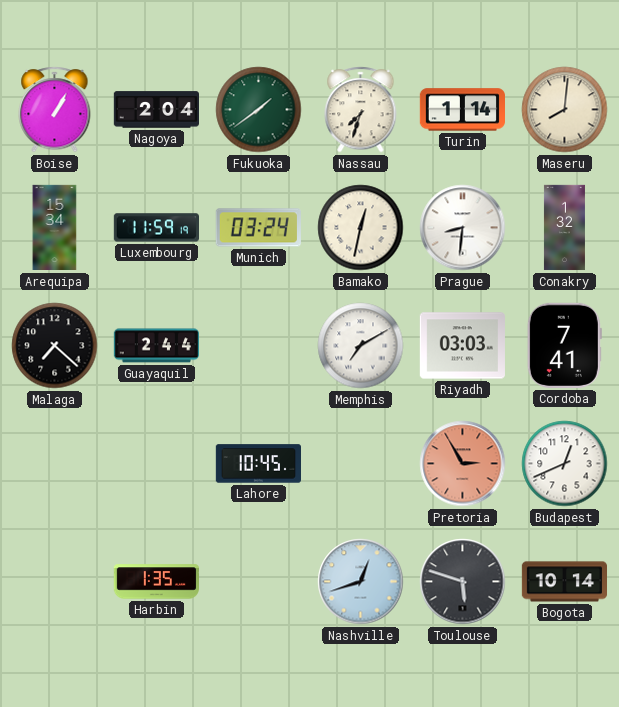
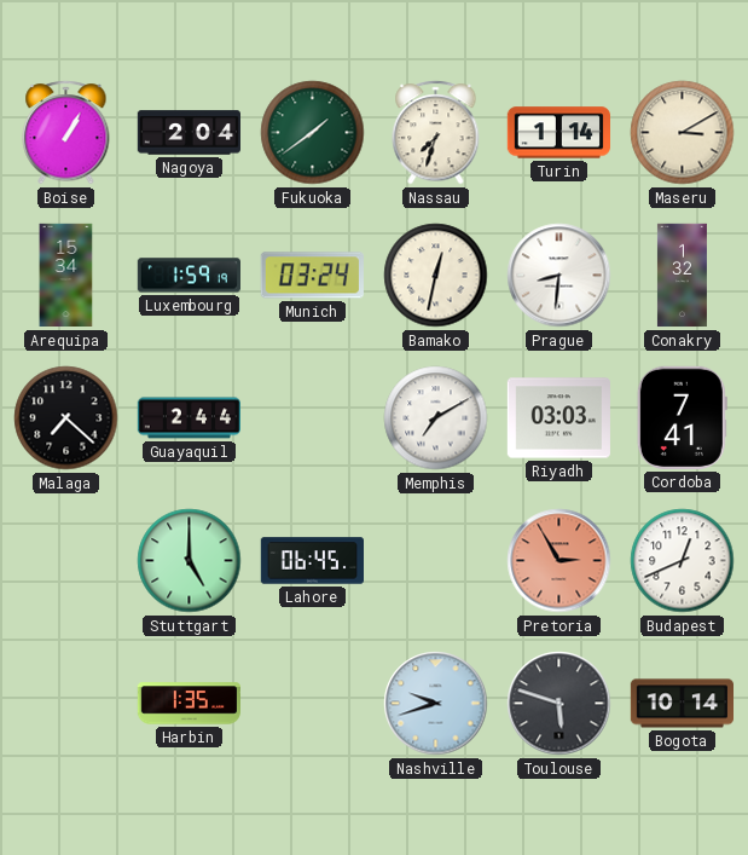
Maseru: 8:01 -> 3:10
Luxembourg: 11:59 -> 1:59
Stuttgart: none -> 5:00
Lahore: 10:45 -> 06:45
Nashville: 12:42 -> 9:42
